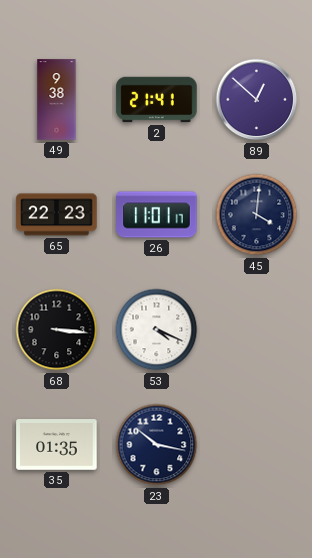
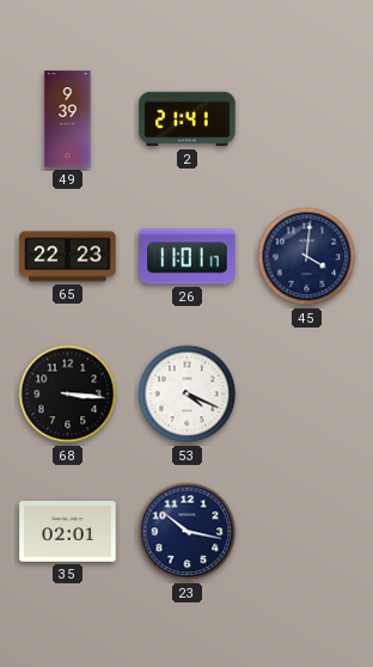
49: 9:38 -> 9:39
89: 12:52 -> none
35: 01:35 -> 02:01
